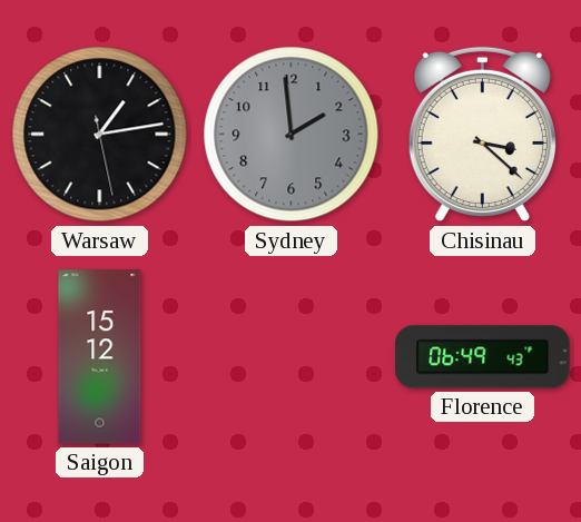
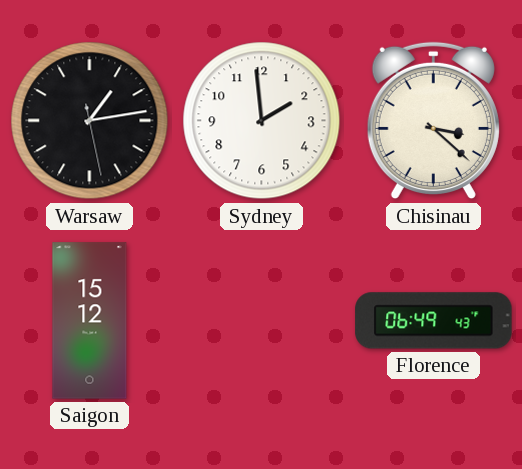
Sydney dial: grey -> white
